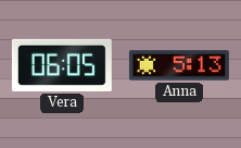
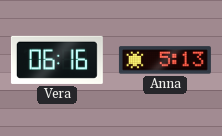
Vera: 06:05 -> 06:16
